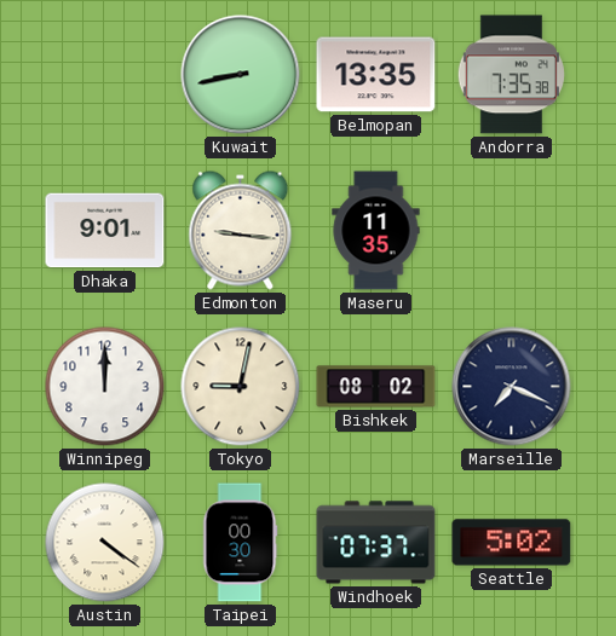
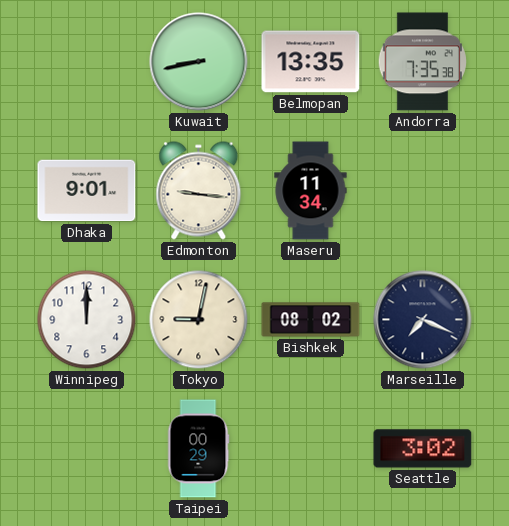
Maseru: 11:35 -> 11:34
Austin: 4:21 -> none
Taipei: 00:30 -> 00:29
Windhoek: 07:37 -> none
Seattle: 5:02 -> 3:02
